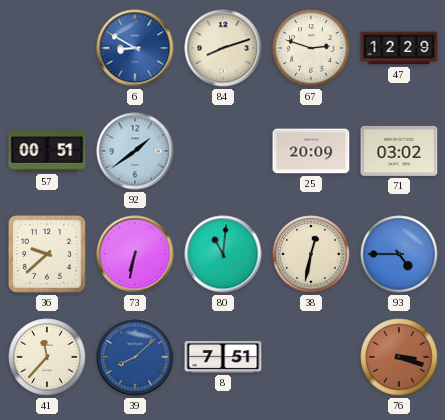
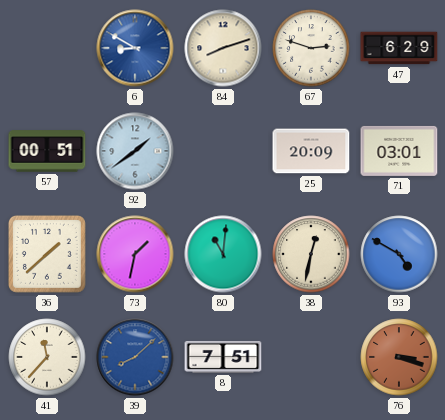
47: 12:29 -> 6:29
71: 03:02 -> 03:01
36: 9:38 -> 1:38
73: 6:32 -> 1:32
93: 4:45 -> 4:50
